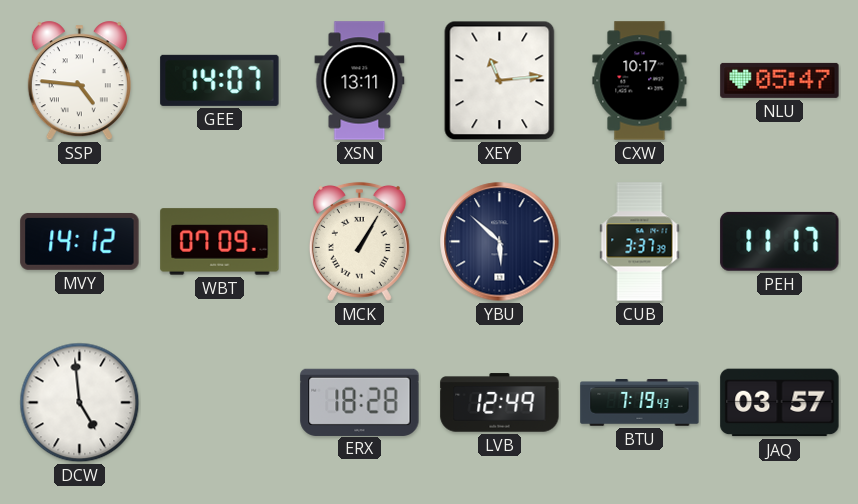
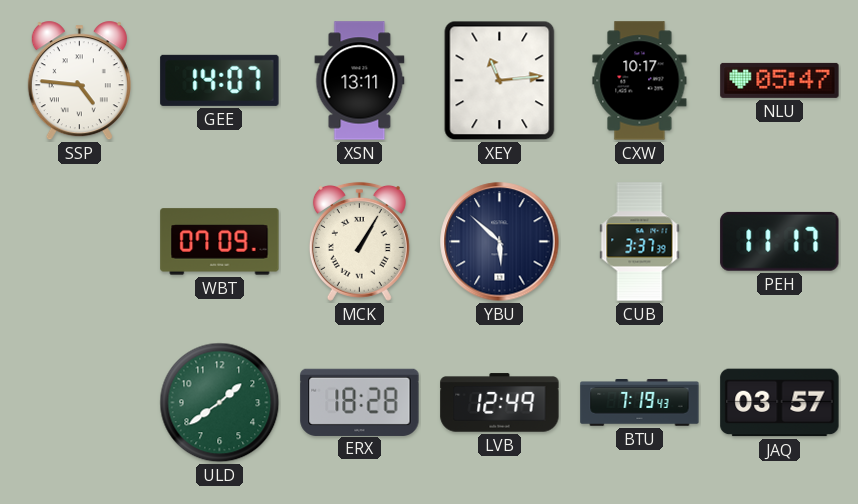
MVY: 14:12 -> none
DCW: 4:59 -> none
ULD: none -> 1:39
